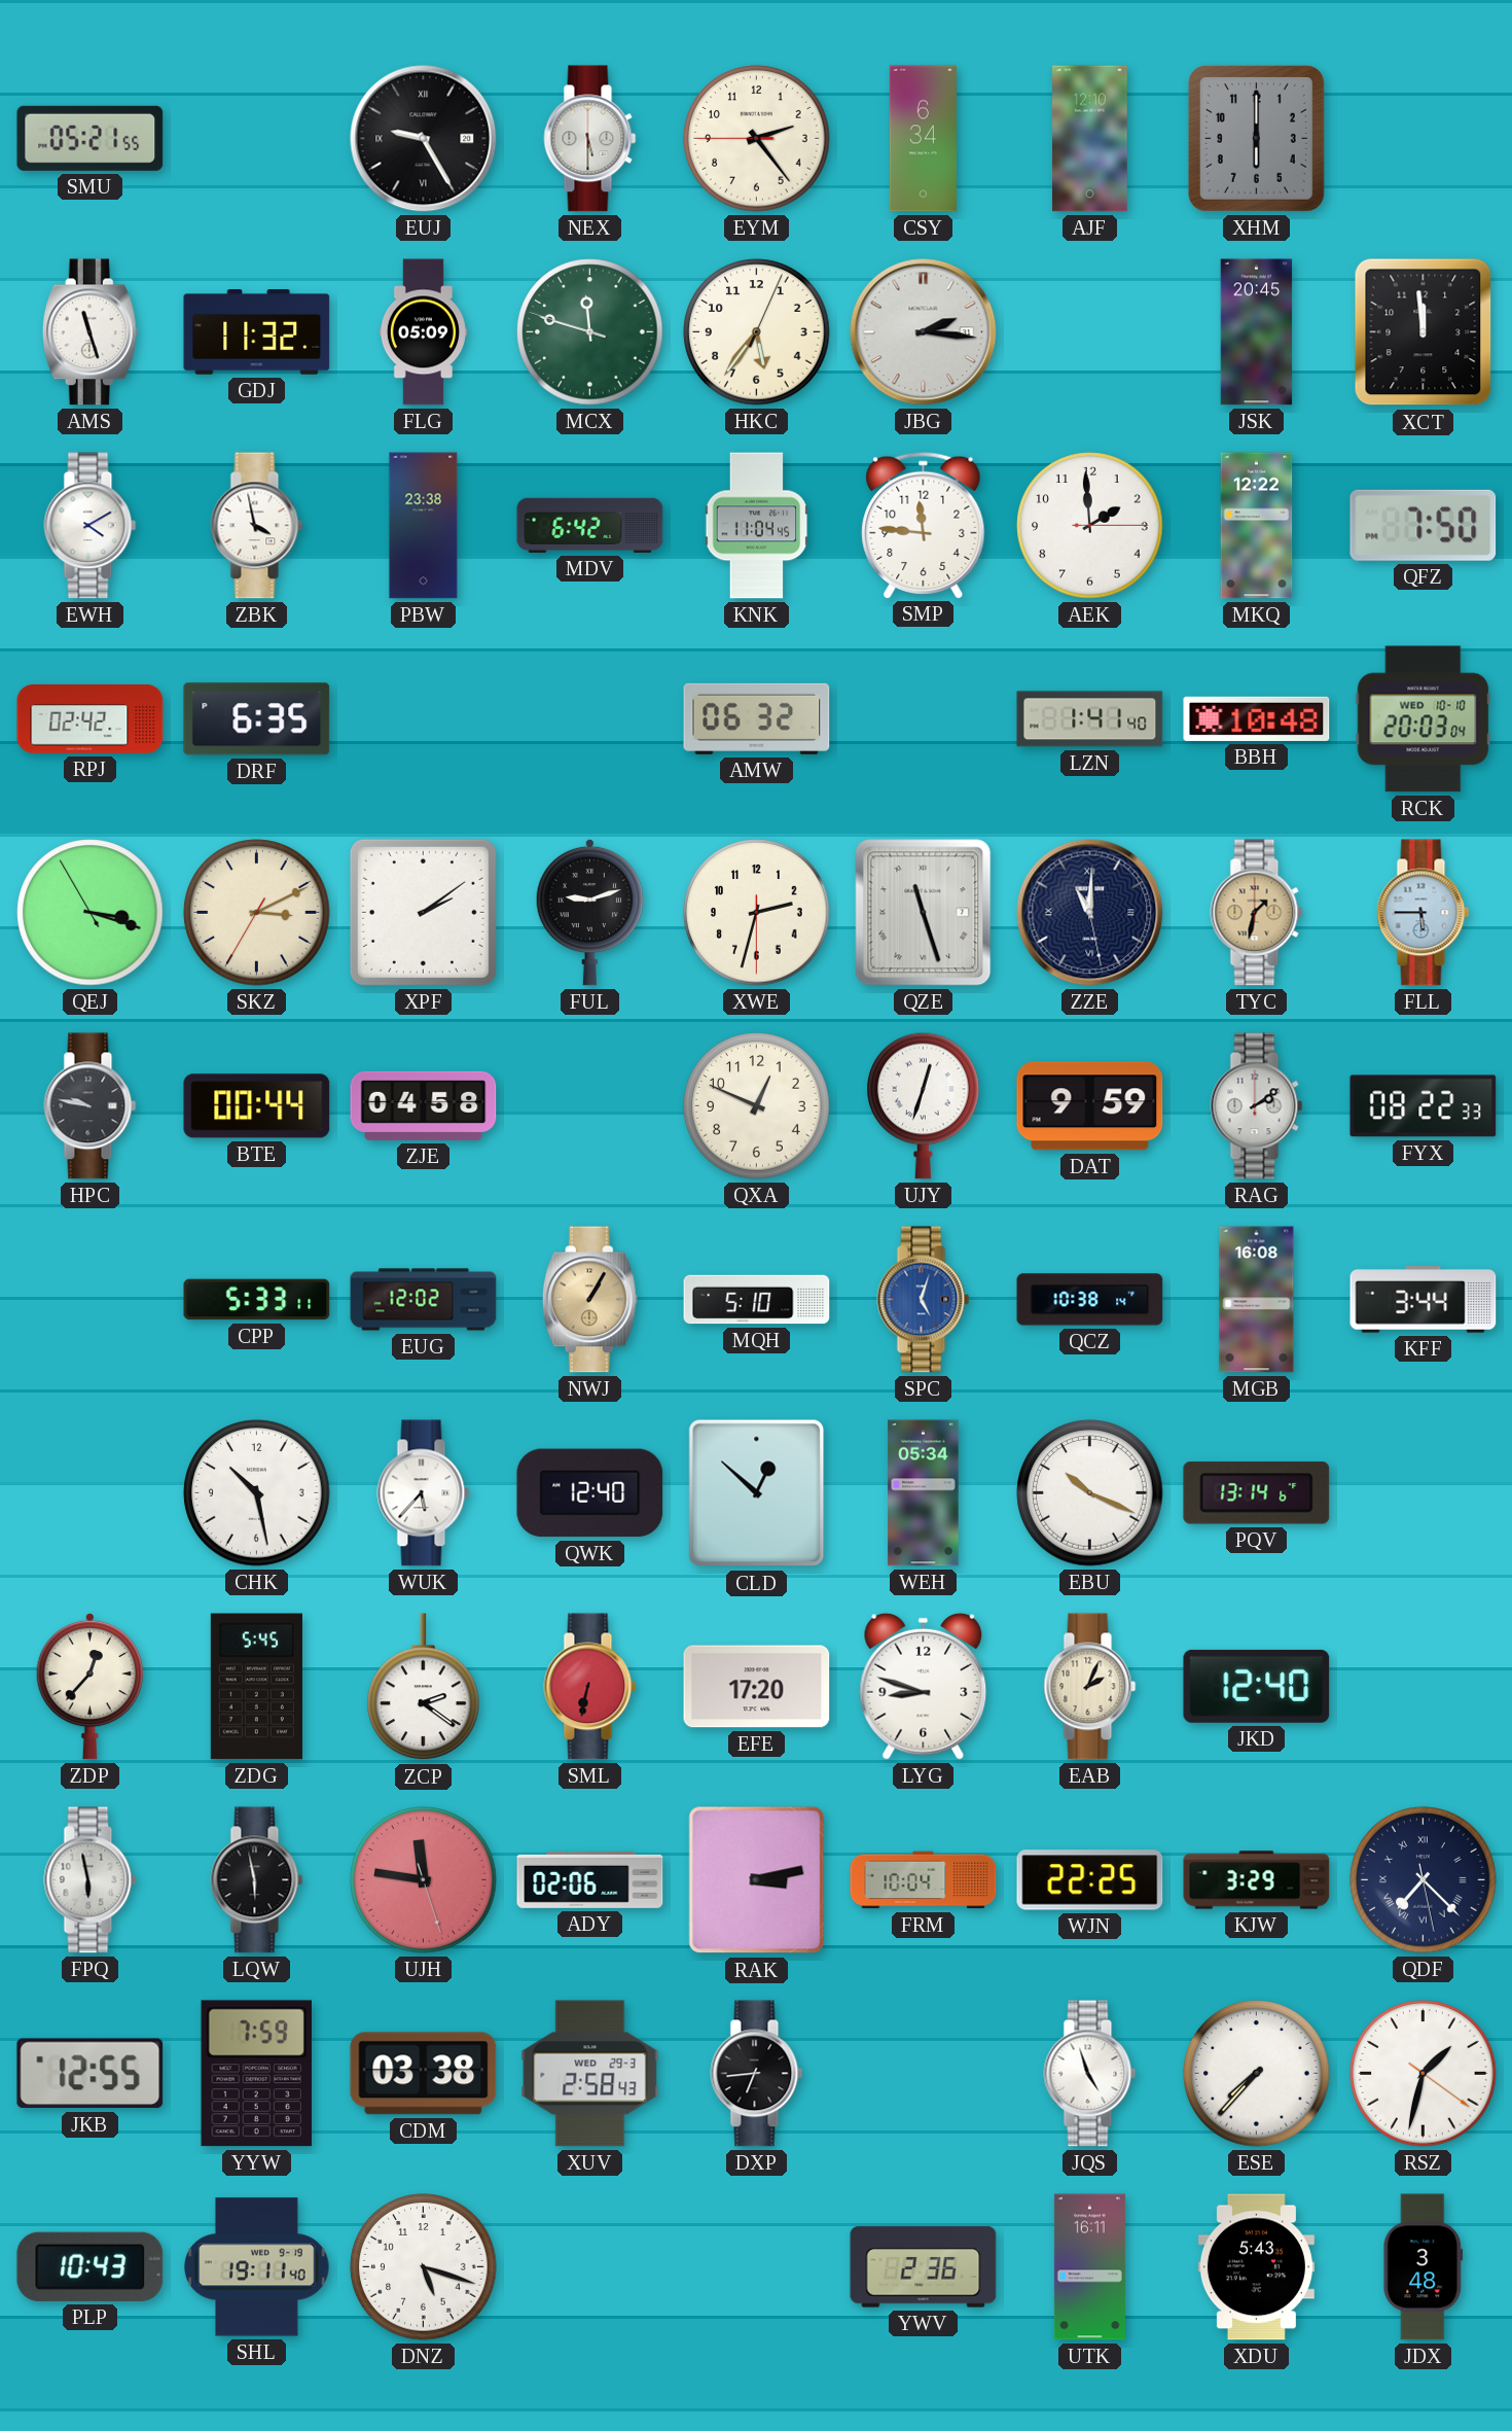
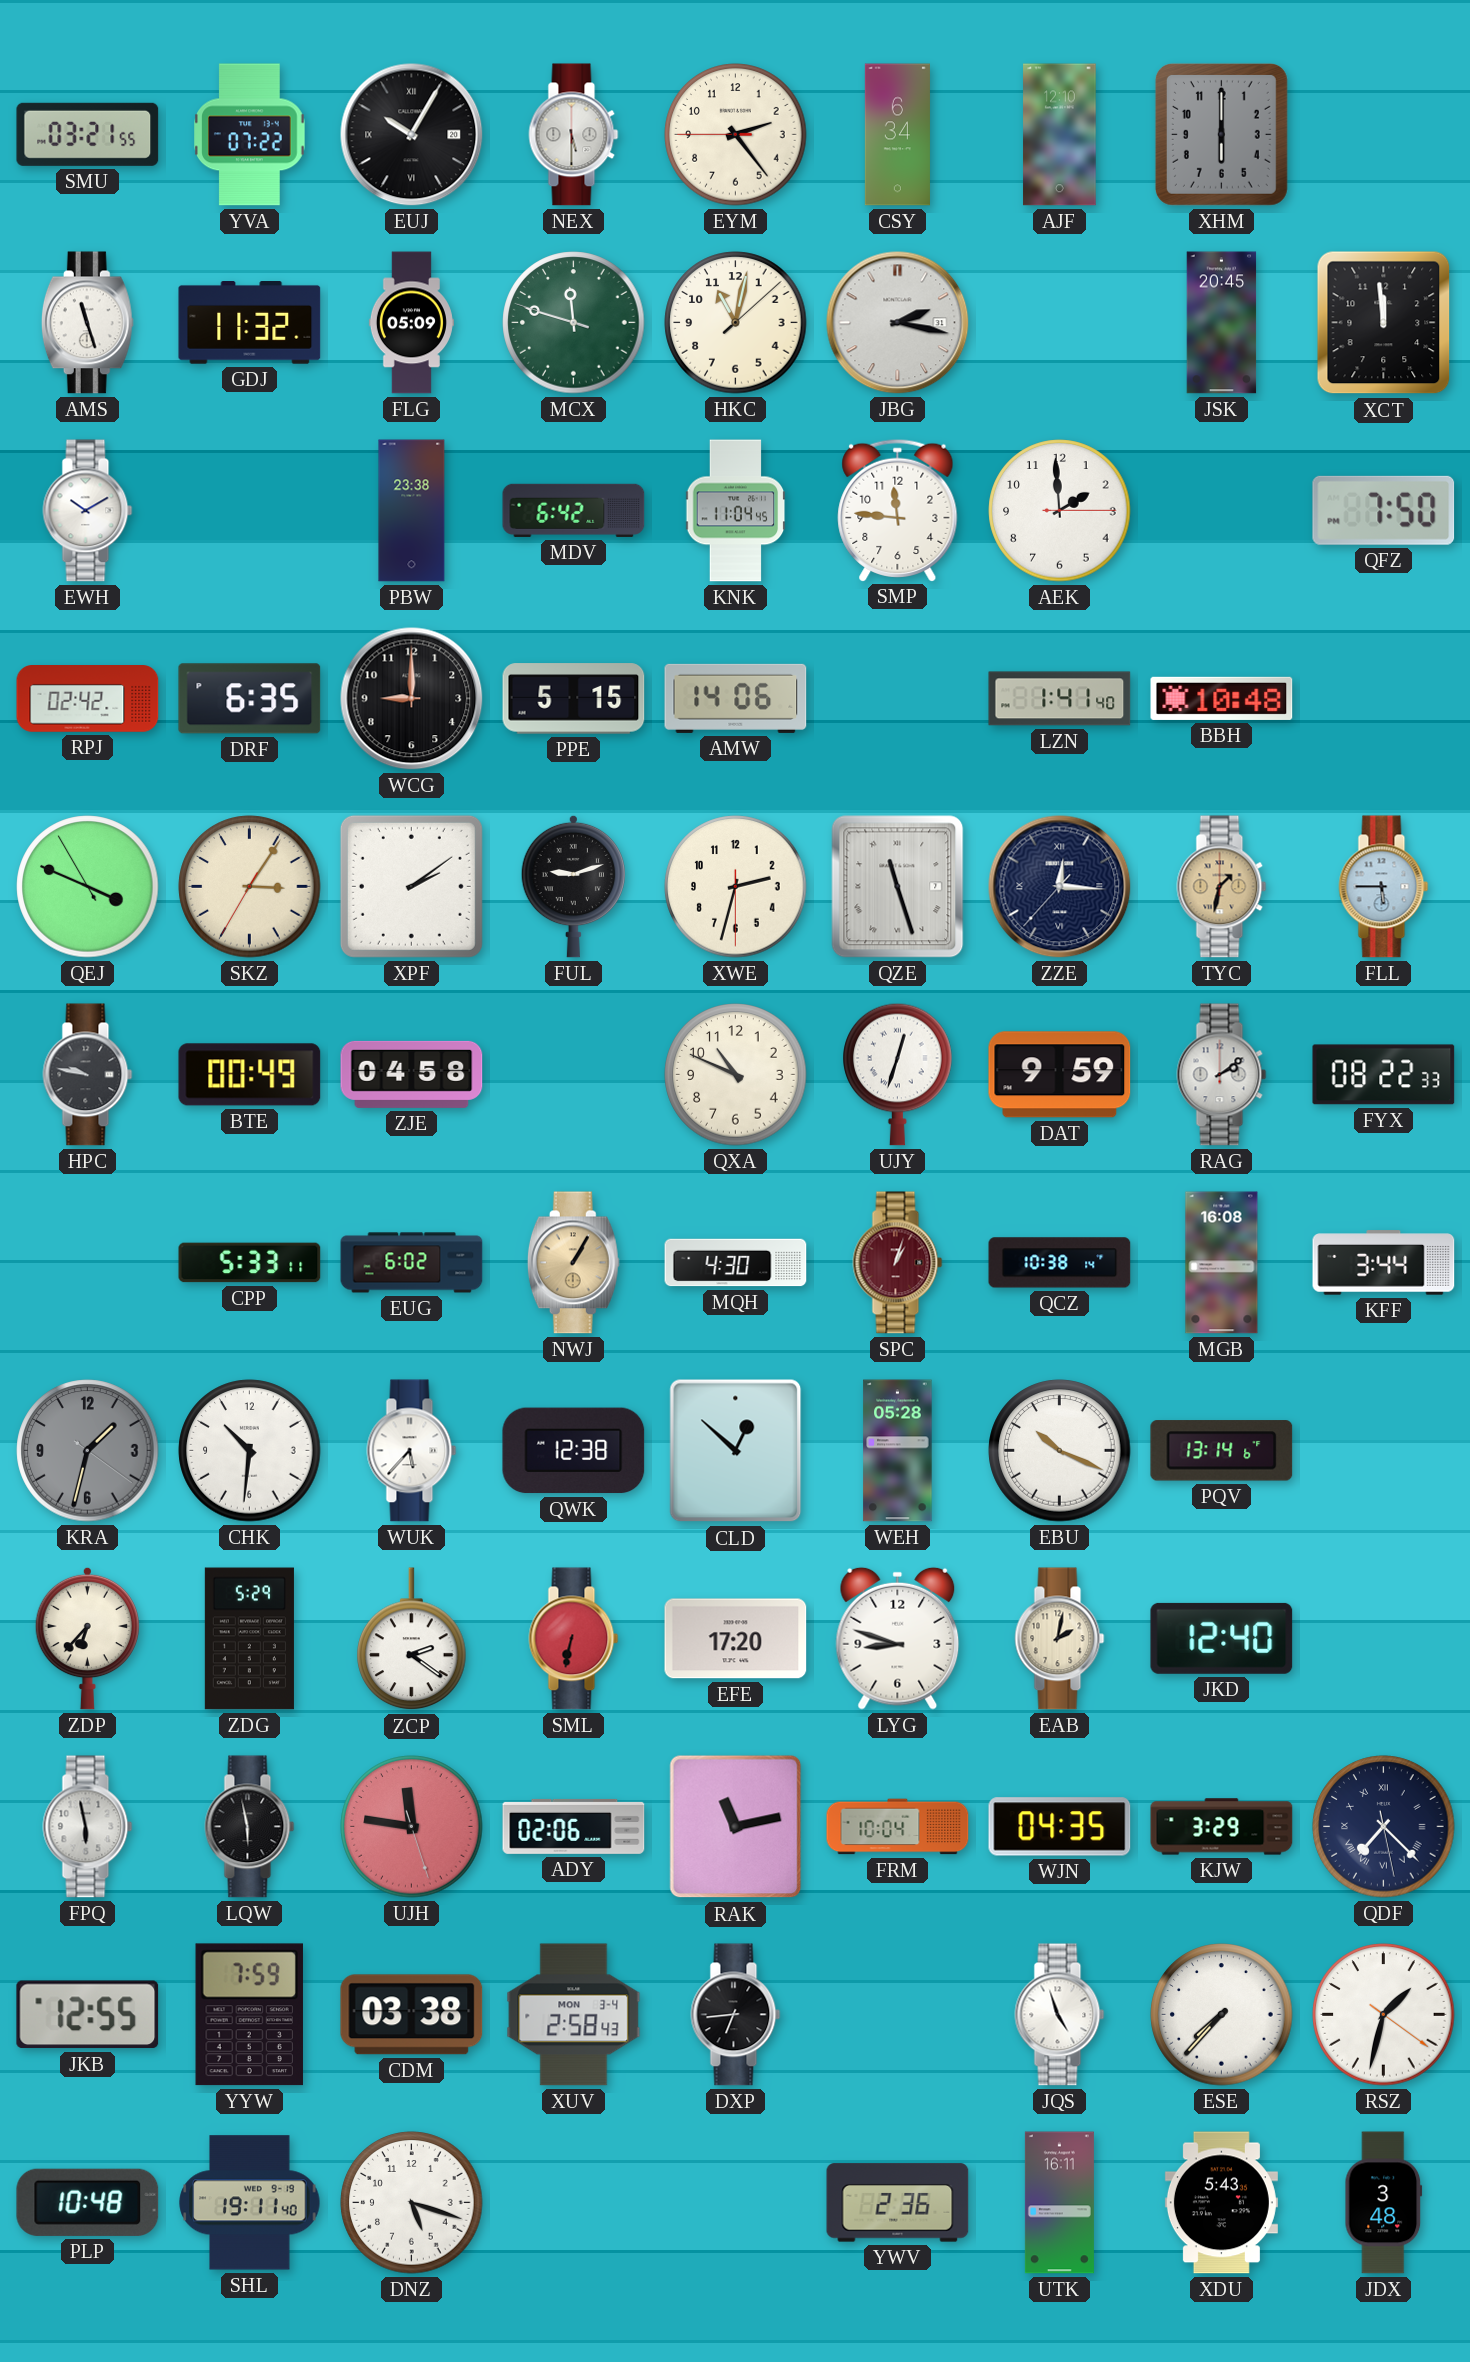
SMU: 05:21 -> 03:21
YVA: none -> 07:22
EUJ: 9:25 -> 10:05
HKC: 5:36 -> 11:02
JBG: 2:16 -> 2:17
EWH: 4:10 -> 10:10
ZBK: 3:58 -> none
MKQ: 12:22 -> none
WCG: none -> 9:00
PPE: none -> 5:15
AMW: 06:32 -> 14:06
RCK: 20:03 -> none
QEJ: 3:17 -> 3:48
SKZ: 3:10 -> 3:05
ZZE: 11:00 -> 12:15
BTE: 00:44 -> 00:49
QXA: 12:49 -> 10:49
EUG: 12:02 -> 6:02
MQH: 5:10 -> 4:30
SPC: 5:03 -> 1:03
SPC dial: blue -> burgundy
KRA: none -> 1:32
CHK: 10:28 -> 10:31
QWK: 12:40 -> 12:38
WEH: 05:34 -> 05:28
ZDP: 12:37 -> 6:37
ZDG: 5:45 -> 5:29
EAB: 2:04 -> 2:02
RAK: 3:13 -> 11:13
WJN: 22:25 -> 04:35
XUV date: WED 29-3 -> MON 3-4
PLP: 10:43 -> 10:48
